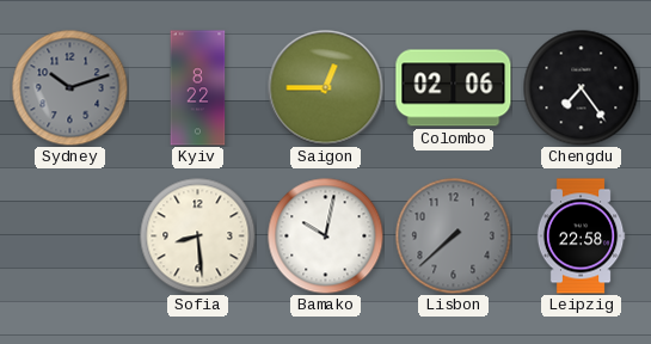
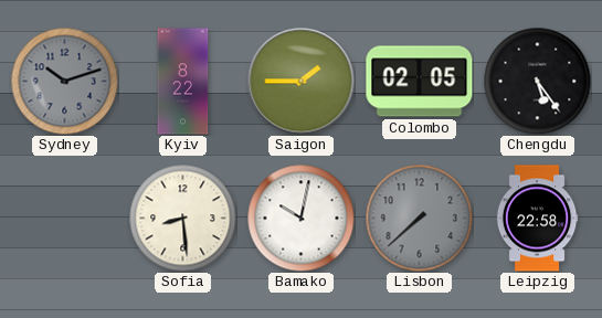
Saigon: 12:45 -> 1:45
Colombo: 02:06 -> 02:05
Chengdu: 7:24 -> 5:24
